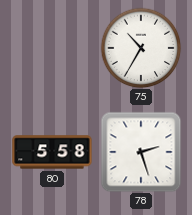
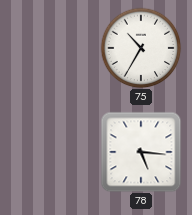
80: 5:58 -> none
78: 2:27 -> 5:16
